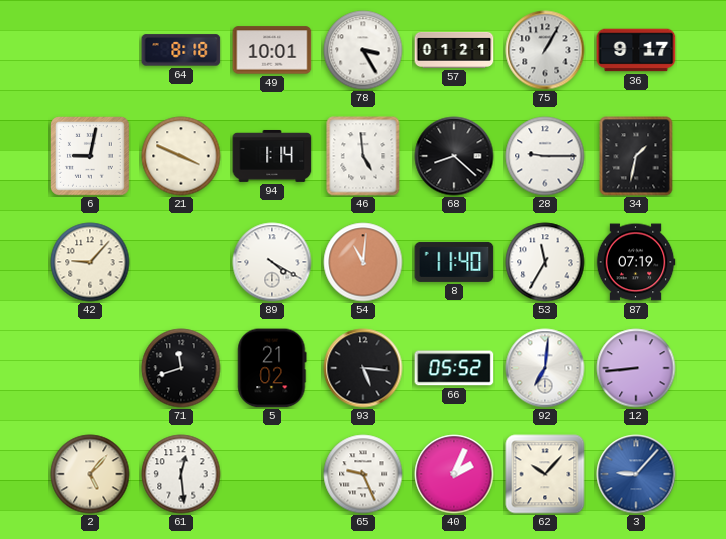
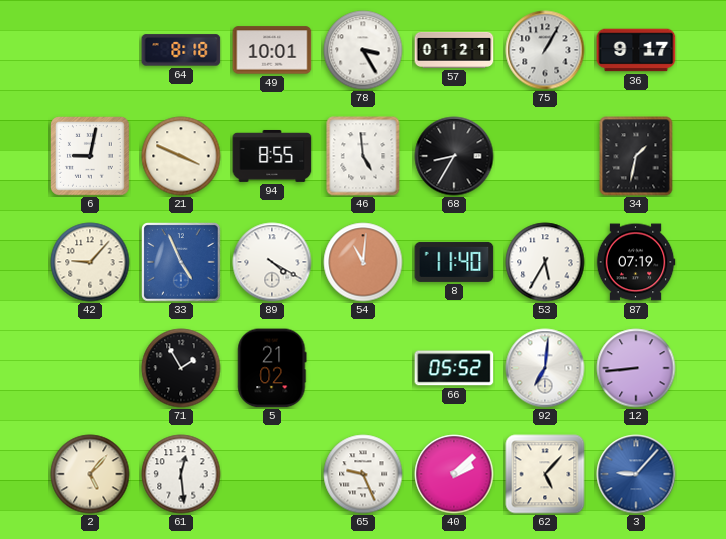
94: 1:14 -> 8:55
68: 8:22 -> 8:35
28: 9:15 -> none
33: none -> 4:56
53: 11:35 -> 5:35
71: 11:42 -> 1:55
93: 5:16 -> none
40: 2:04 -> 2:08
62: 10:07 -> 5:07
